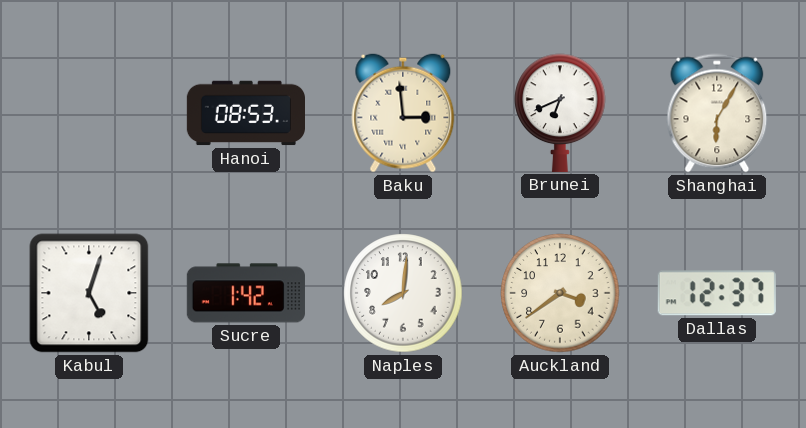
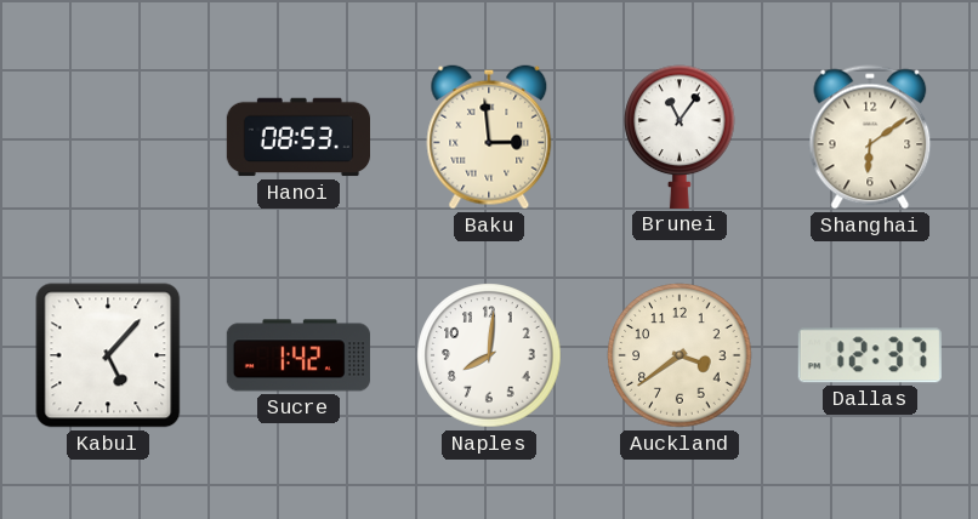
Brunei: 6:41 -> 11:06
Shanghai: 6:05 -> 6:09
Kabul: 5:03 -> 5:07
